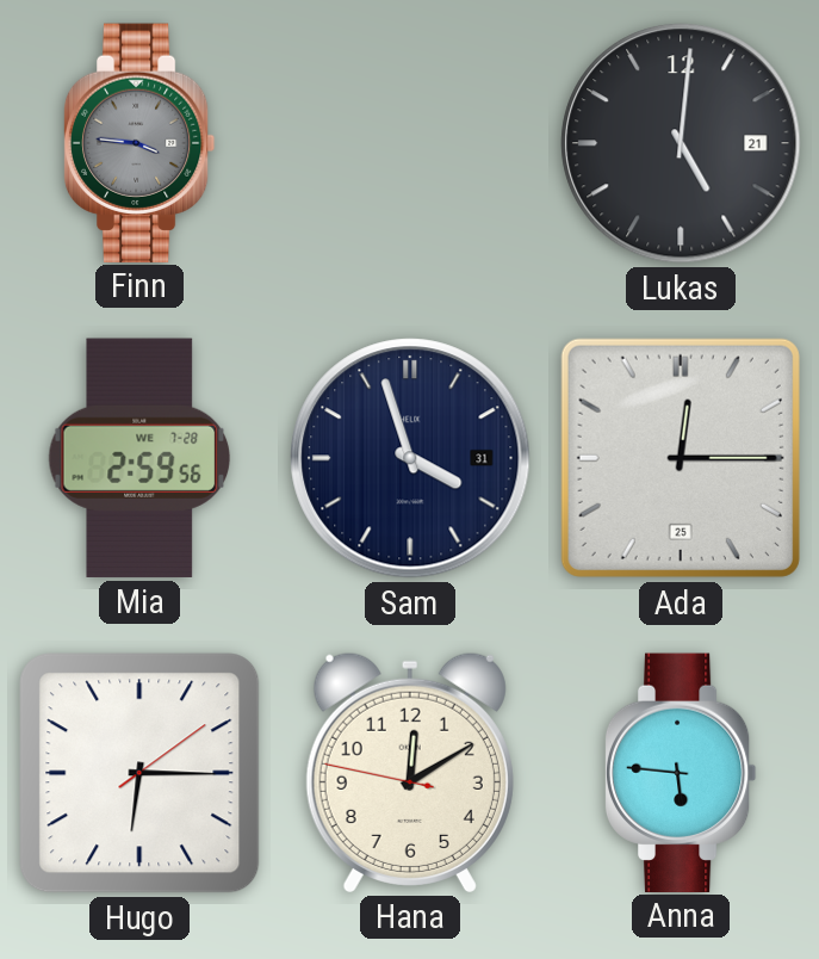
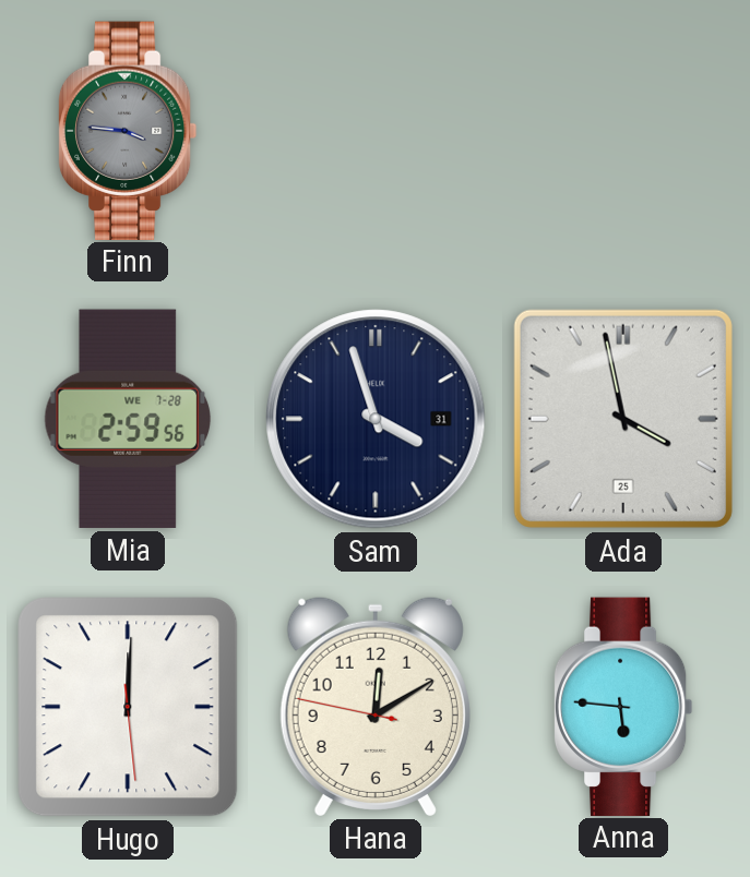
Lukas: 5:01 -> none
Ada: 12:15 -> 3:58
Hugo: 6:15 -> 12:00
